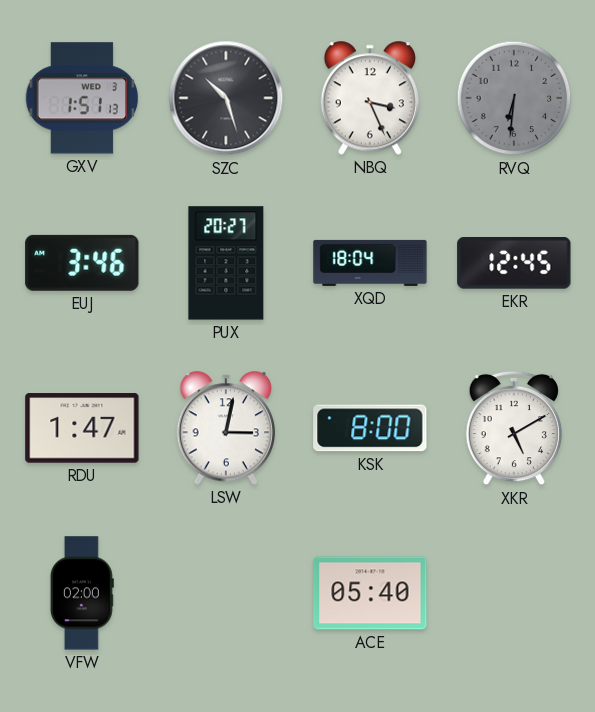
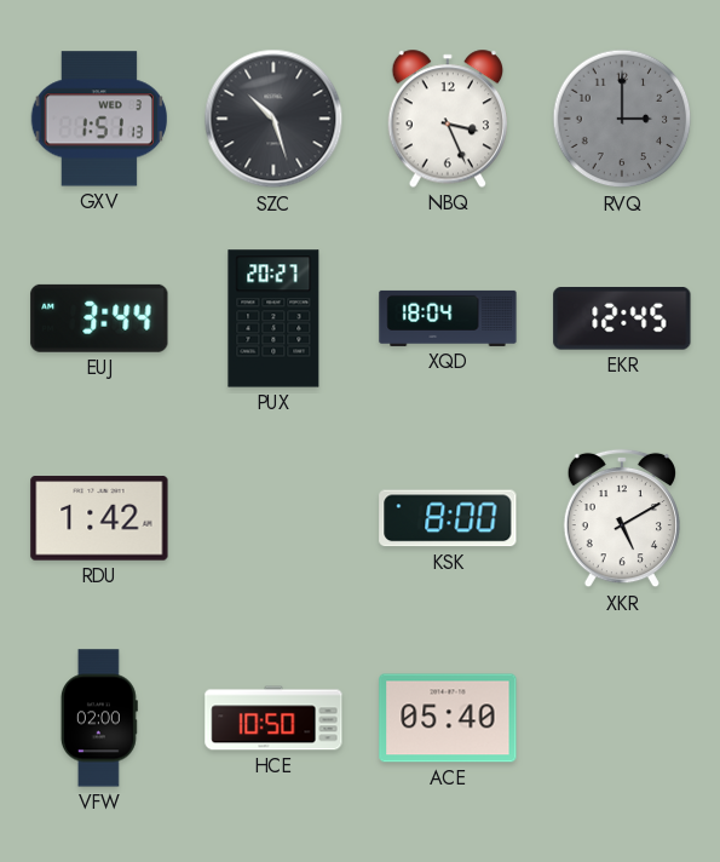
RVQ: 6:31 -> 3:00
EUJ: 3:46 -> 3:44
RDU: 1:47 -> 1:42
LSW: 3:02 -> none
HCE: none -> 10:50
